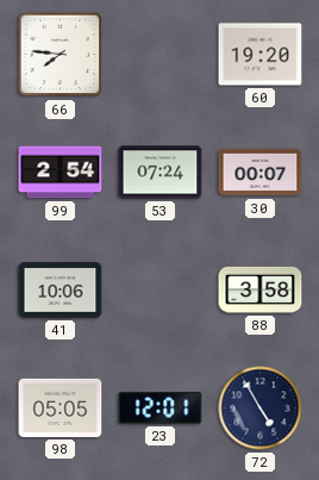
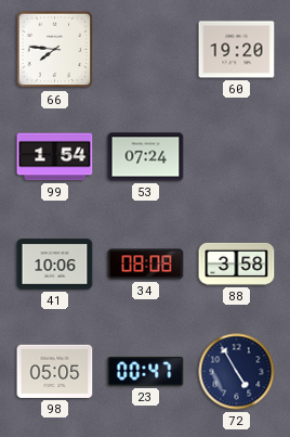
99: 2:54 -> 1:54
30: 00:07 -> none
34: none -> 08:08
23: 12:01 -> 00:47
